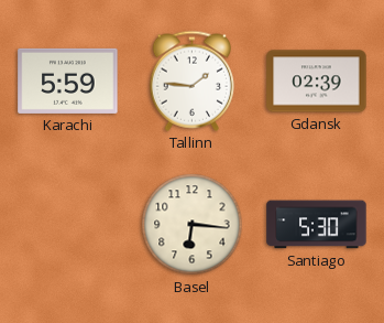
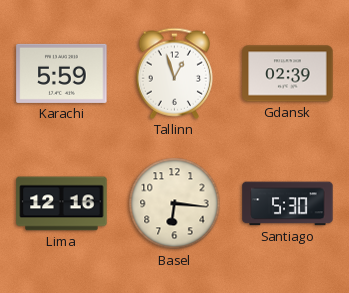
Tallinn: 1:46 -> 12:57
Lima: none -> 12:16
